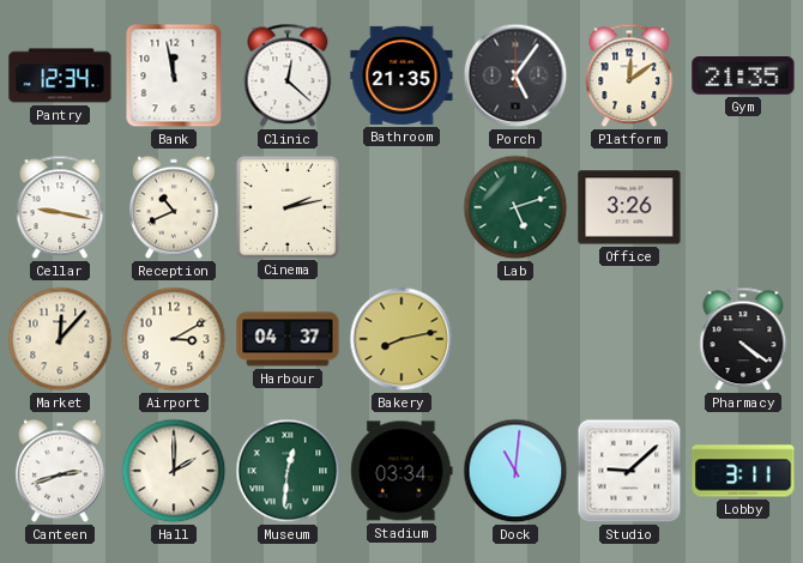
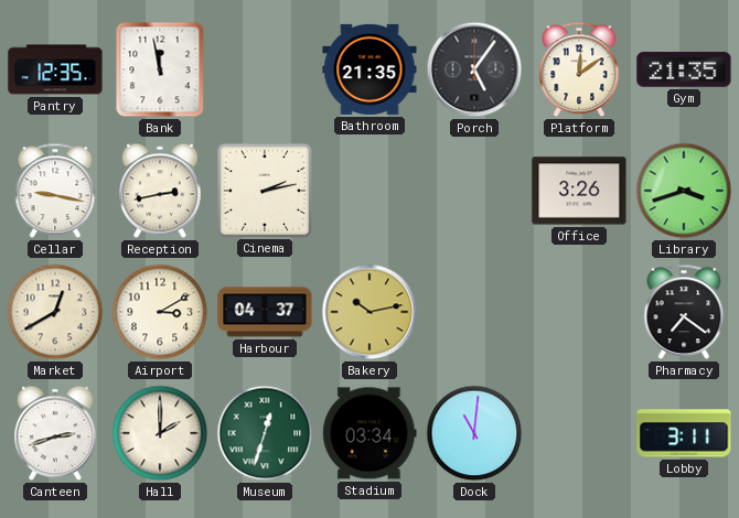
Pantry: 12:34 -> 12:35
Clinic: 12:22 -> none
Reception: 10:41 -> 2:43
Lab: 5:12 -> none
Library: none -> 3:42
Market: 12:07 -> 12:40
Bakery: 8:13 -> 10:13
Pharmacy: 4:21 -> 7:21
Museum: 12:31 -> 12:33
Studio: 9:08 -> none
